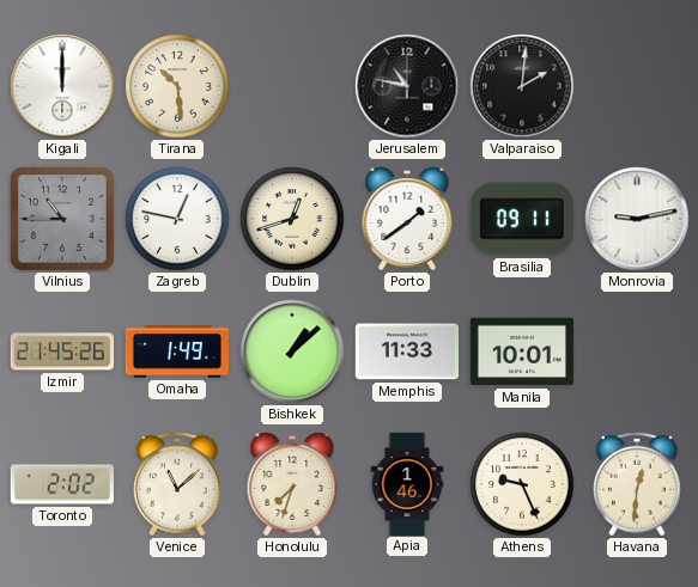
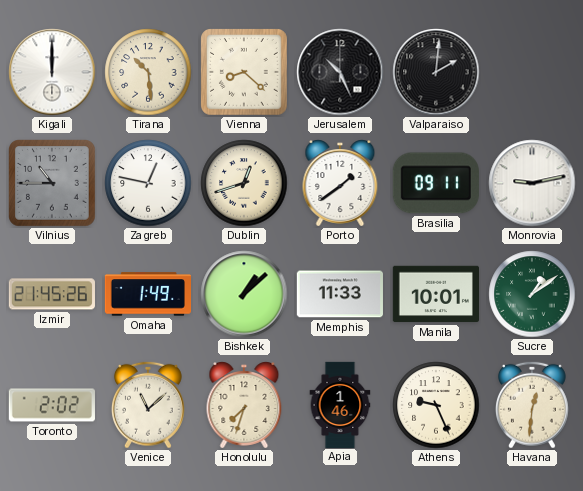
Vienna: none -> 8:22
Jerusalem: 10:47 -> 10:26
Sucre: none -> 1:09
